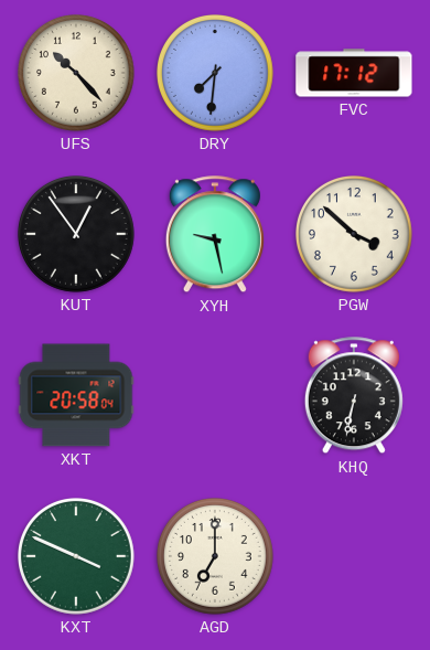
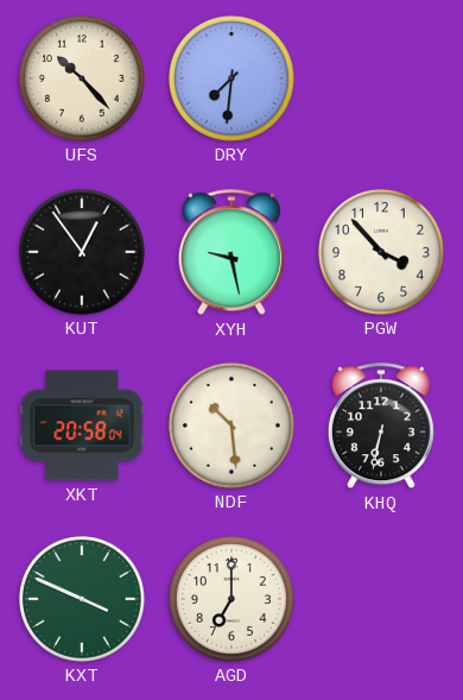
FVC: 17:12 -> none
PGW: 3:52 -> 3:53
NDF: none -> 10:29
